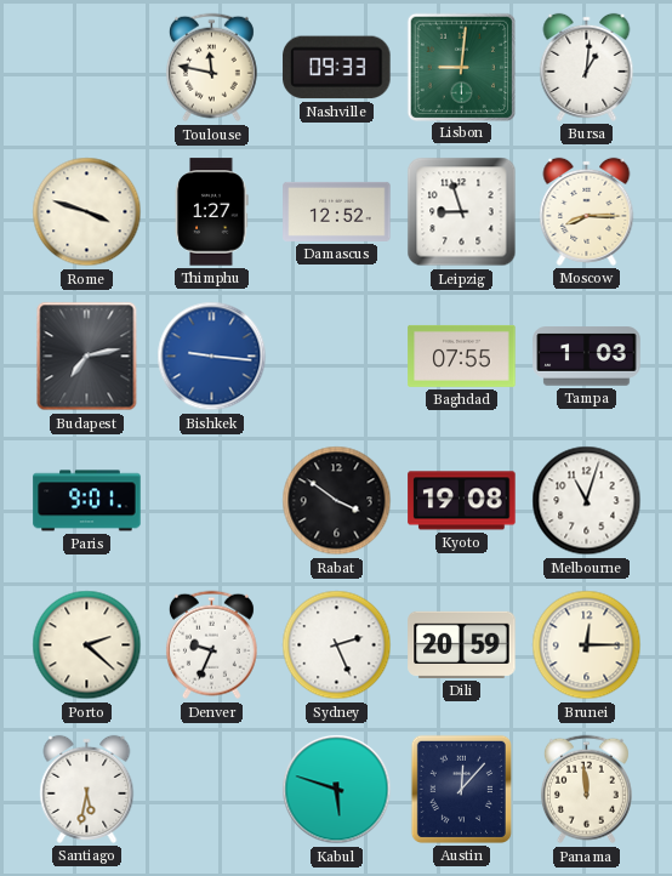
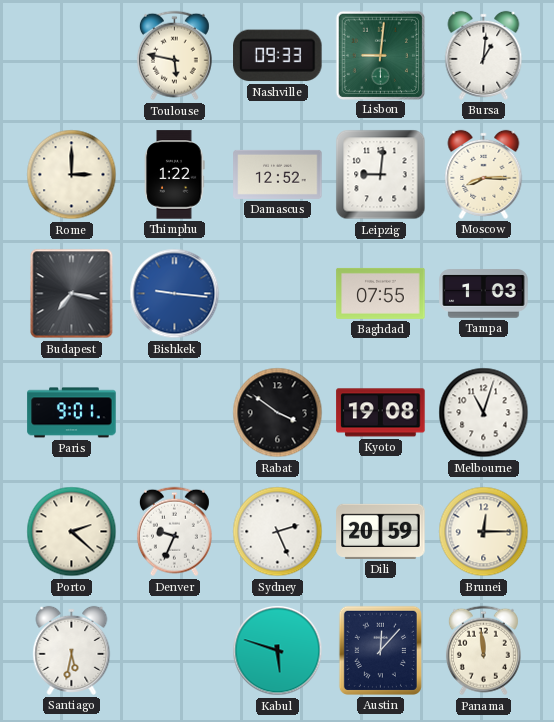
Toulouse: 11:47 -> 5:47
Rome: 3:48 -> 3:00
Thimphu: 1:27 -> 1:22
Leipzig: 8:57 -> 9:01
Budapest: 7:13 -> 7:17
